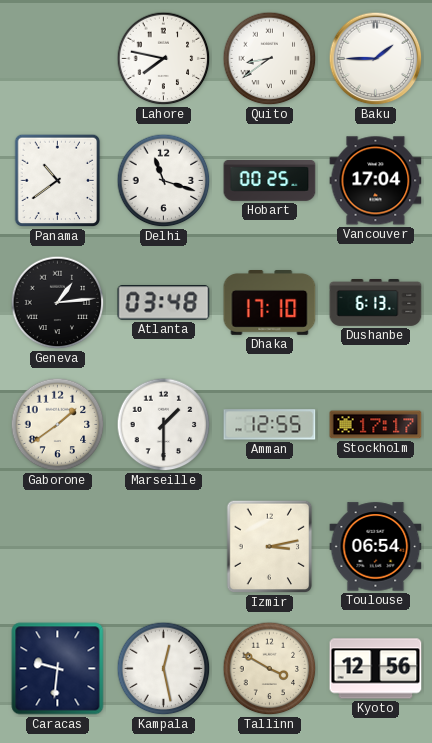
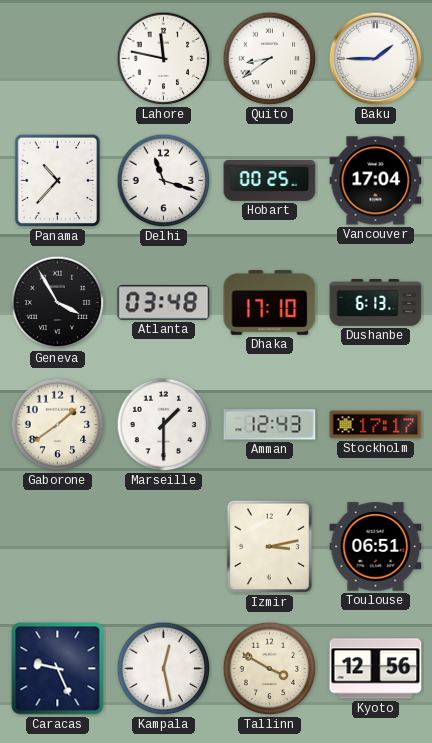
Lahore: 7:47 -> 11:47
Panama: 10:39 -> 10:37
Geneva: 1:14 -> 3:55
Amman: 12:55 -> 12:43
Toulouse: 06:54 -> 06:51
Caracas: 9:31 -> 9:26
